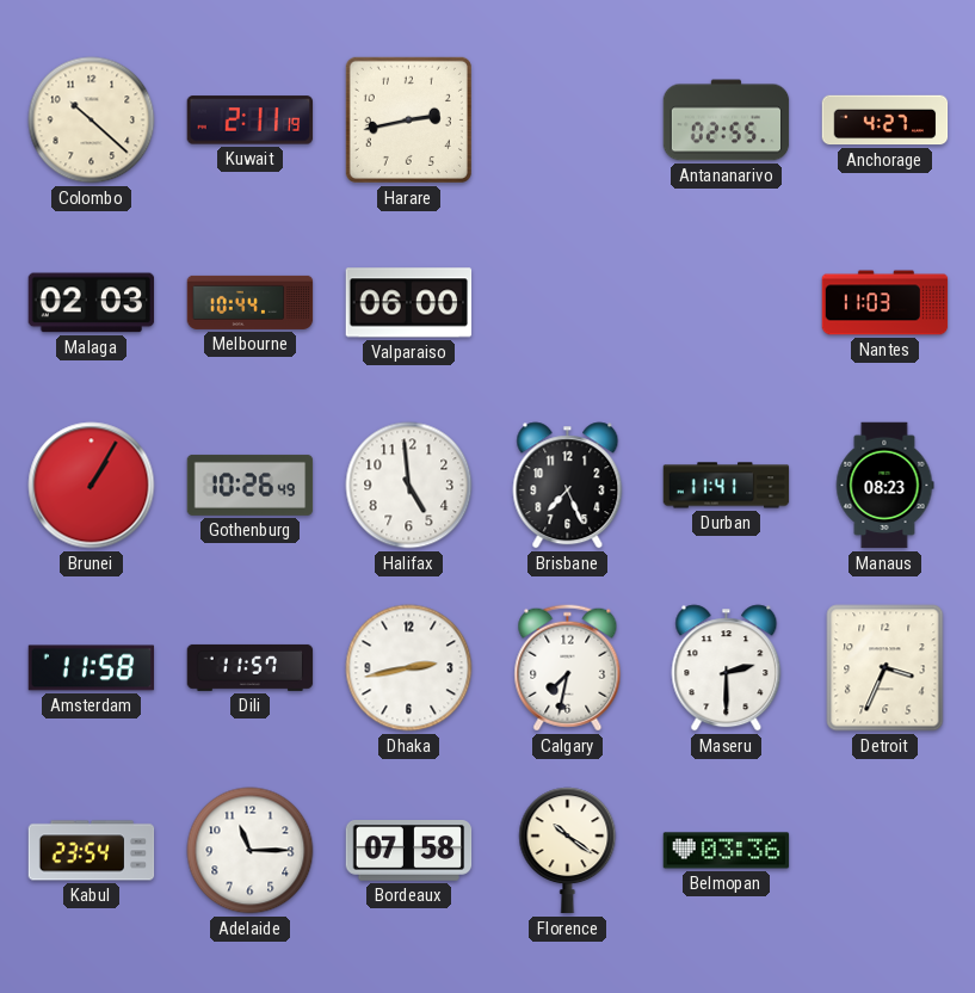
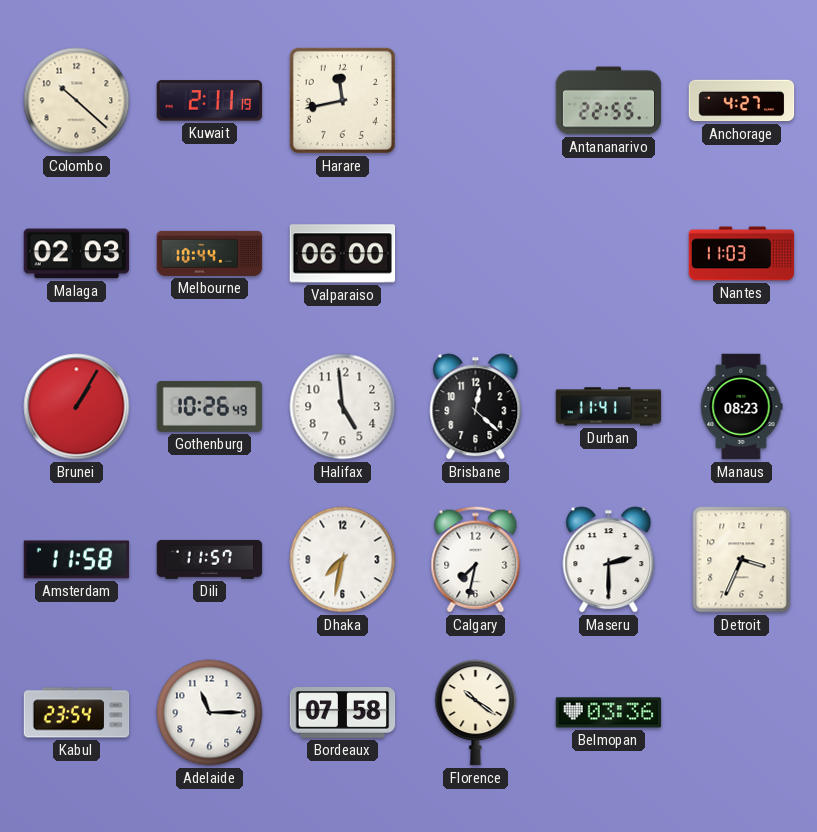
Harare: 2:43 -> 11:43
Antananarivo: 02:55 -> 22:55
Brisbane: 7:26 -> 12:22
Dhaka: 2:43 -> 7:32
